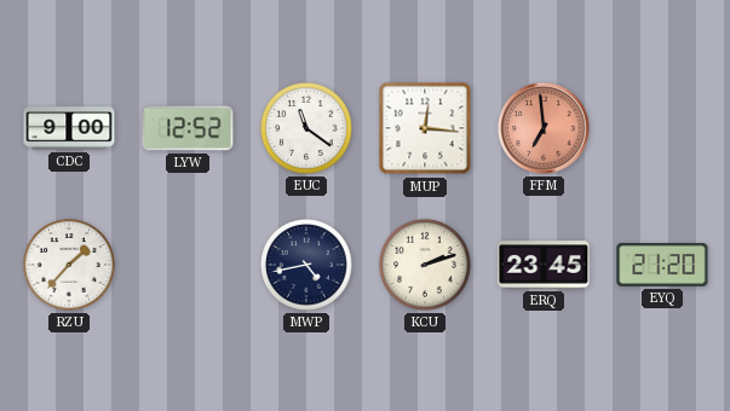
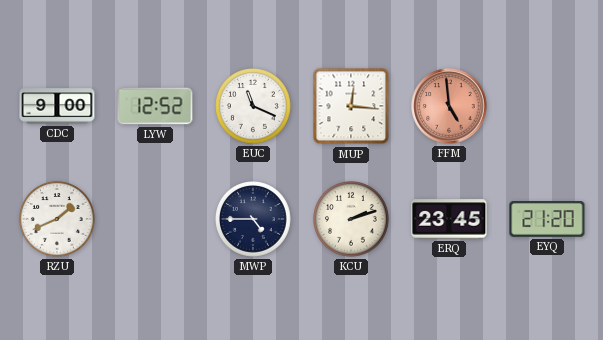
EUC: 11:21 -> 11:19
FFM: 6:59 -> 4:59
RZU: 1:37 -> 1:41
MWP: 4:43 -> 4:45
